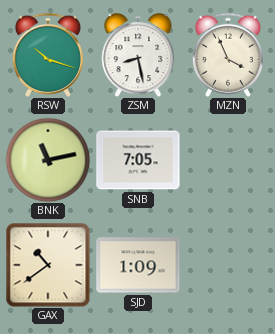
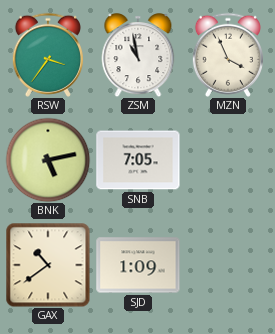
RSW: 10:18 -> 3:36
ZSM: 8:28 -> 10:58
BNK: 11:13 -> 5:13
